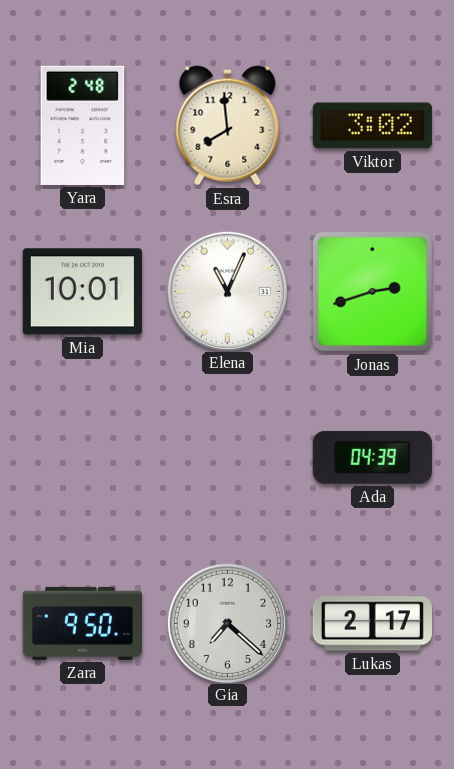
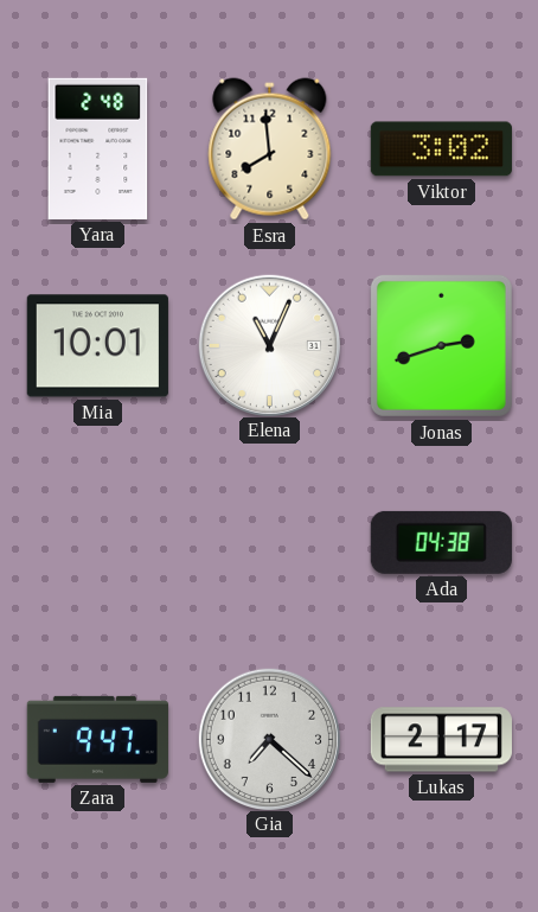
Ada: 04:39 -> 04:38
Zara: 9:50 -> 9:47
